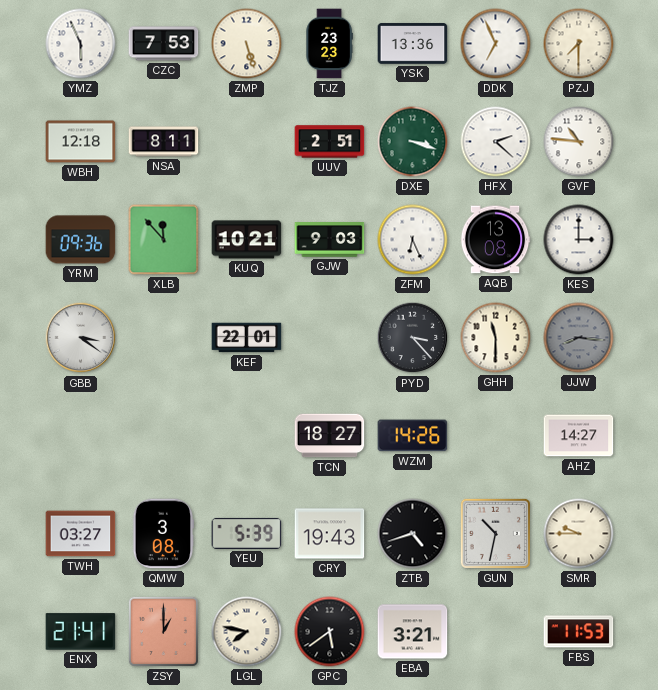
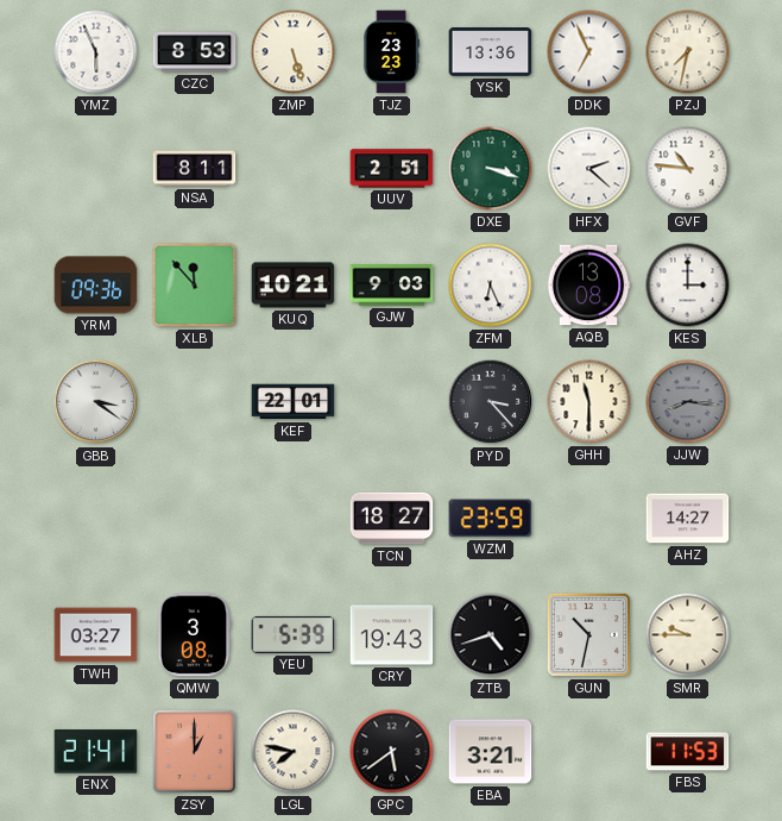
CZC: 7:53 -> 8:53
PZJ: 7:30 -> 7:32
WBH: 12:18 -> none
WZM: 14:26 -> 23:59
